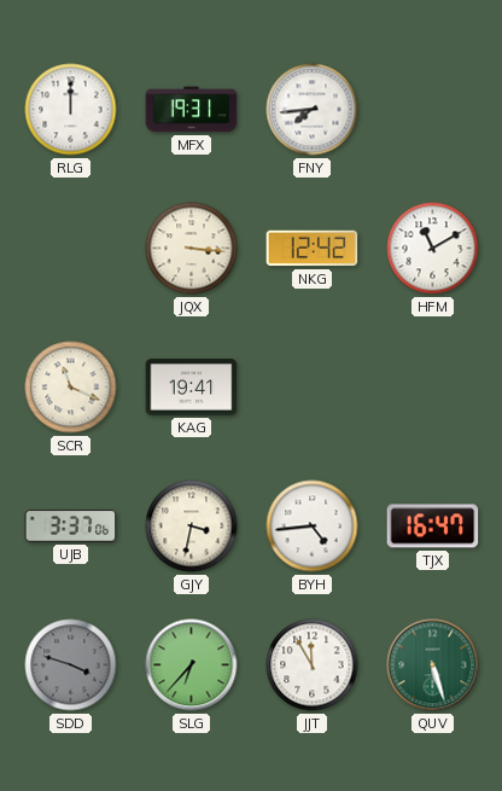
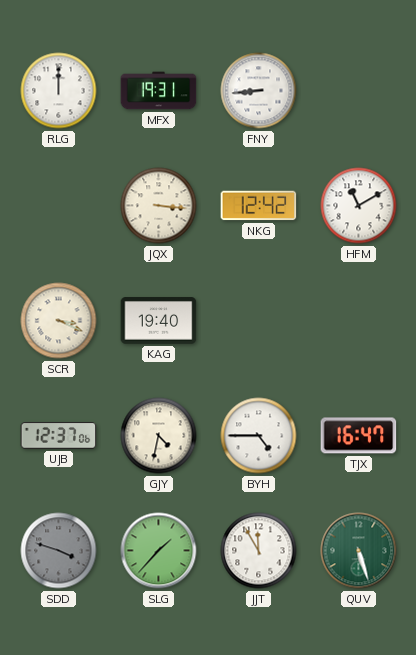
FNY: 7:44 -> 8:44
SCR: 11:19 -> 3:19
KAG: 19:41 -> 19:40
UJB: 3:37 -> 12:37
GJY: 3:32 -> 4:32
BYH: 4:44 -> 4:45
SLG: 6:37 -> 1:37
